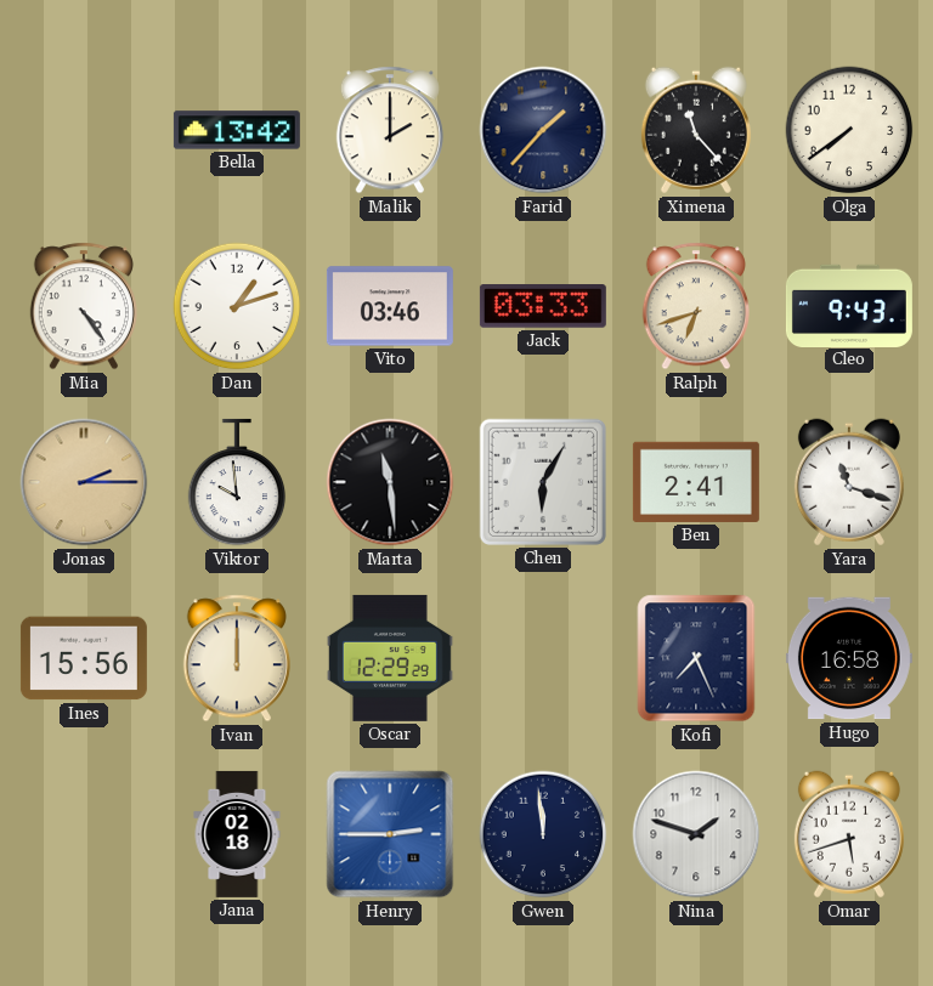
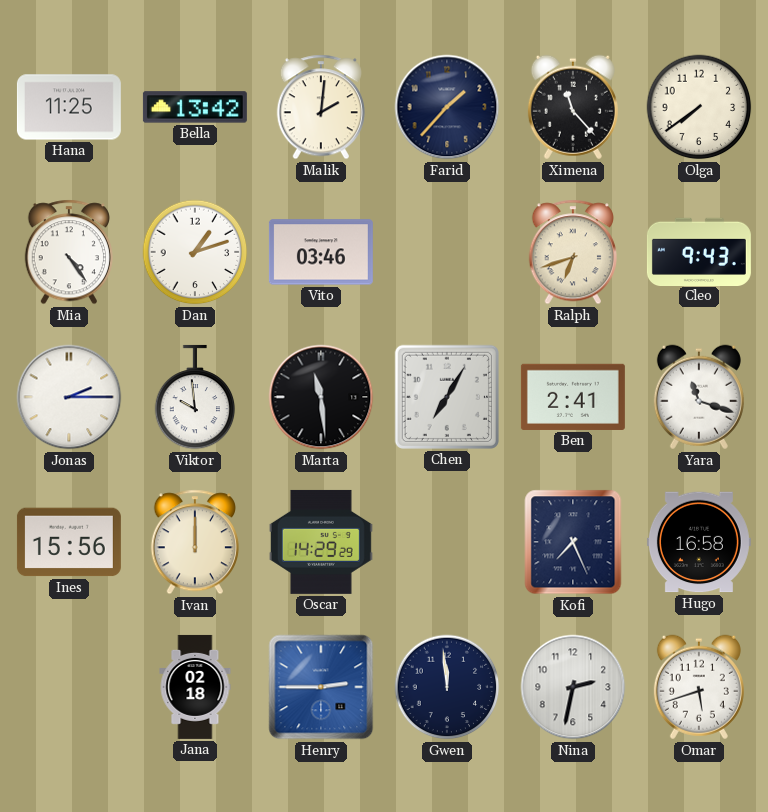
Hana: none -> 11:25
Malik: 2:00 -> 2:01
Jack: 03:33 -> none
Jonas dial: champagne -> white
Chen: 6:05 -> 7:05
Oscar: 12:29 -> 14:29
Nina: 1:48 -> 2:32
